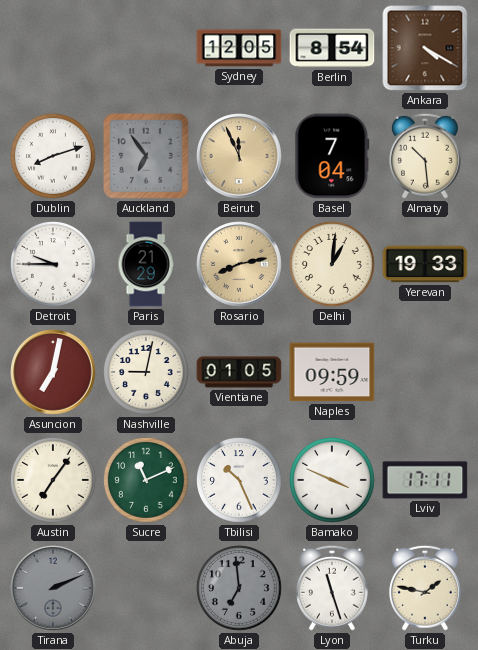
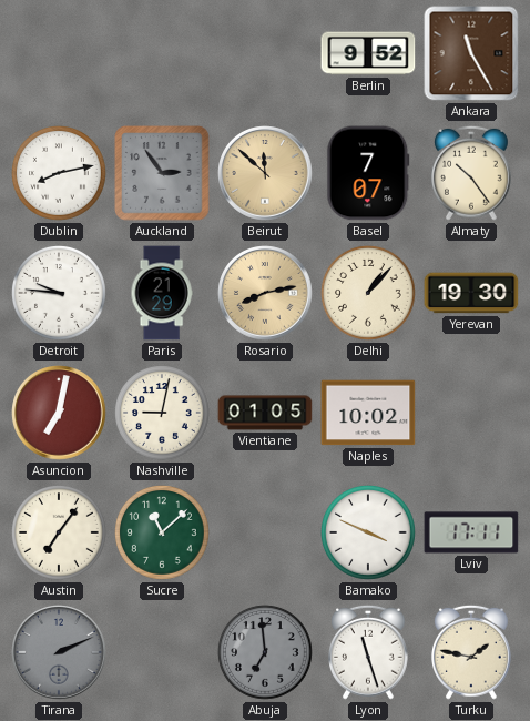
Sydney: 12:05 -> none
Berlin: 8:54 -> 9:52
Ankara: 4:20 -> 11:25
Dublin: 8:12 -> 8:13
Auckland: 6:54 -> 2:54
Beirut: 11:56 -> 11:52
Basel: 7:04 -> 7:07
Almaty: 10:29 -> 10:24
Detroit: 9:45 -> 9:46
Delhi: 1:01 -> 1:07
Yerevan: 19:33 -> 19:30
Naples: 09:59 -> 10:02
Sucre: 11:11 -> 11:08
Tbilisi: 10:26 -> none
